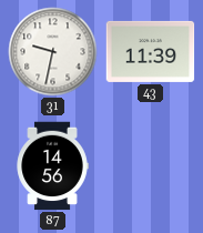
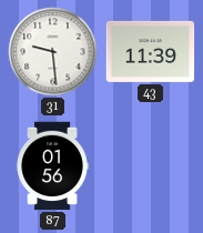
31: 9:32 -> 9:29
87: 14:56 -> 01:56
